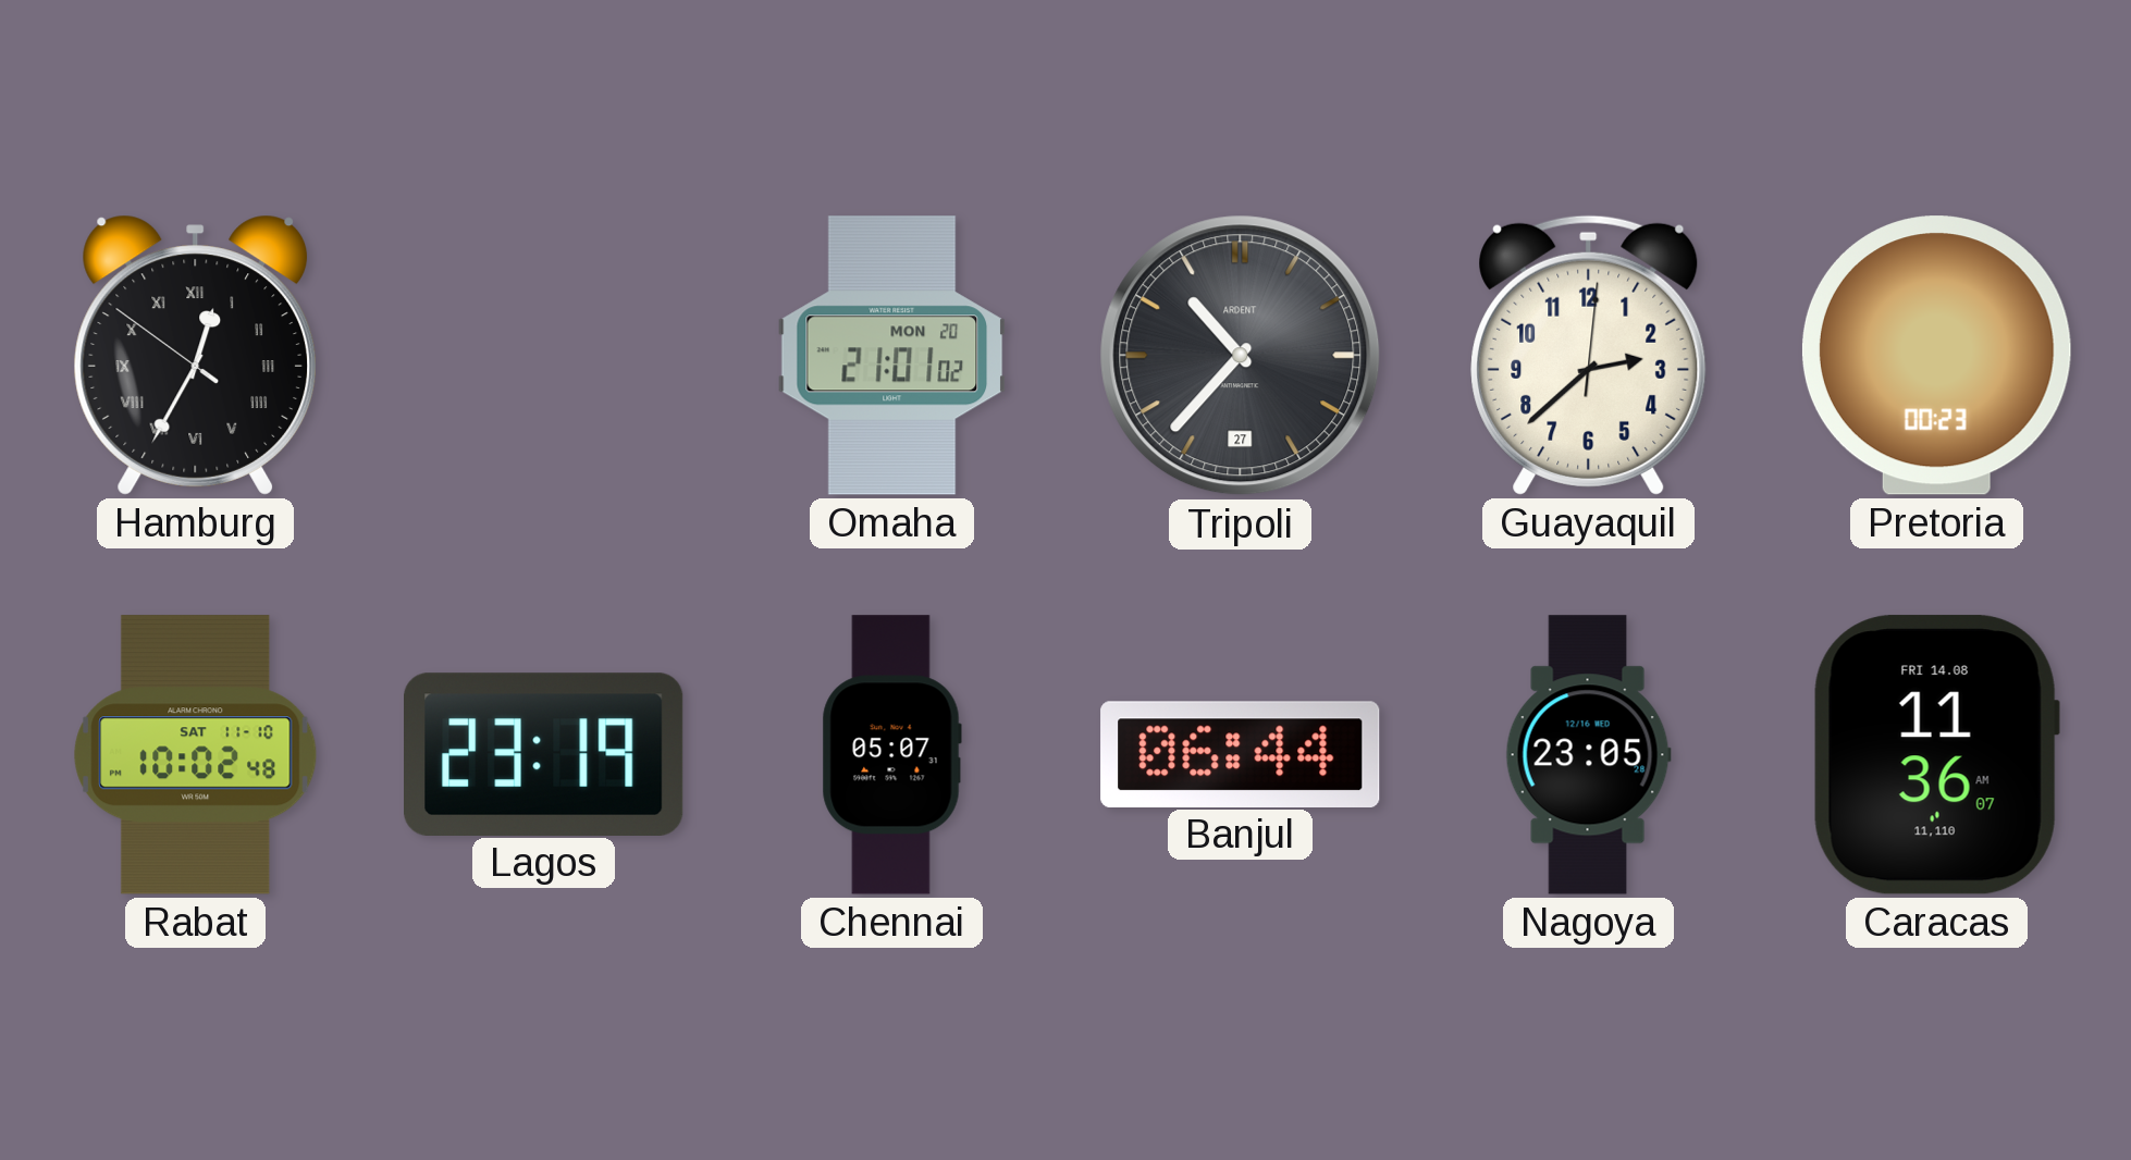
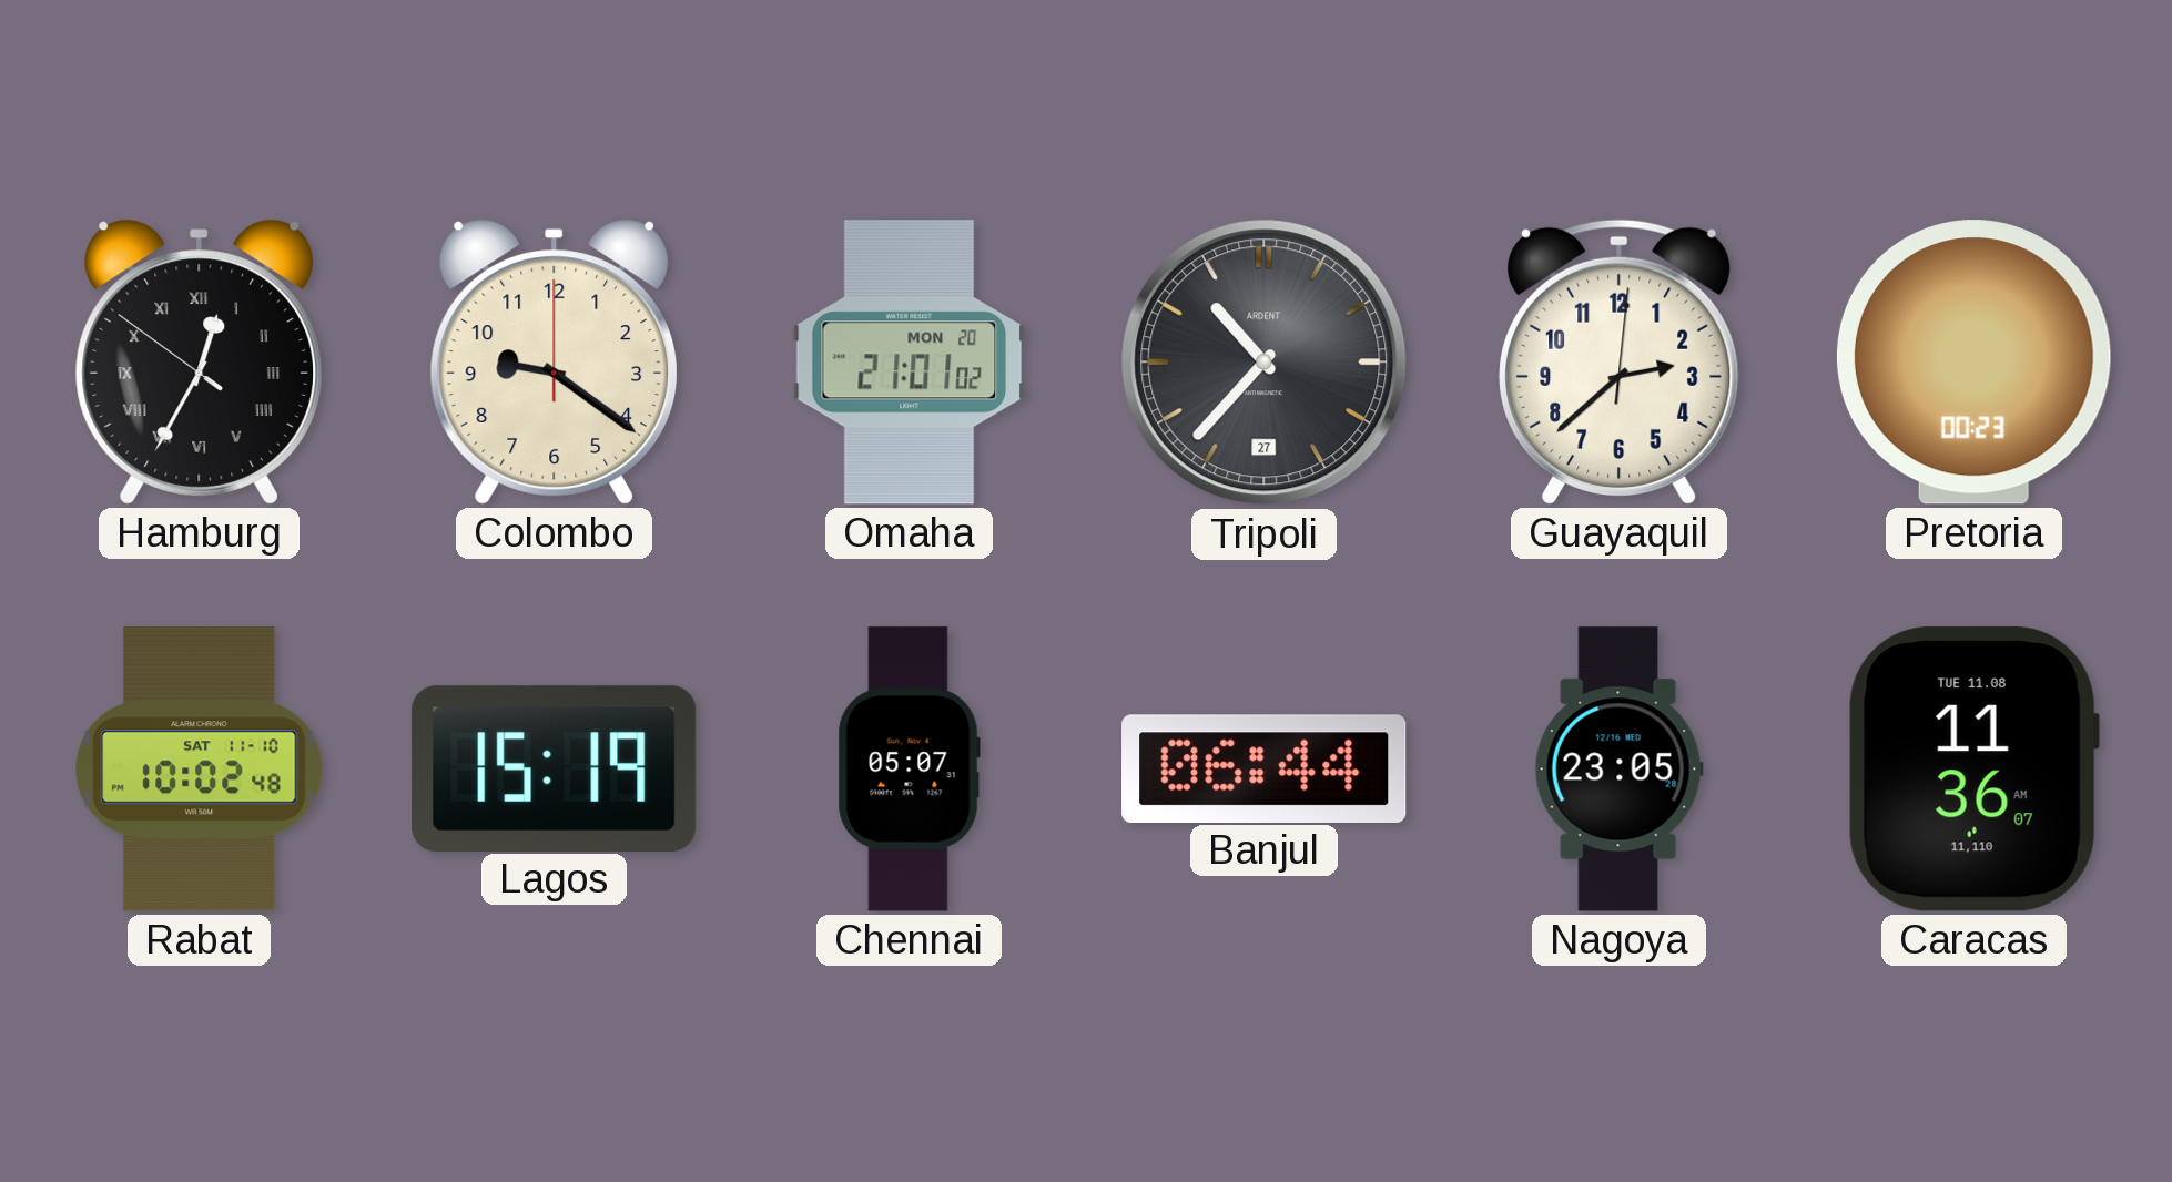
Colombo: none -> 9:21
Lagos: 23:19 -> 15:19
Caracas date: FRI 14.08 -> TUE 11.08
